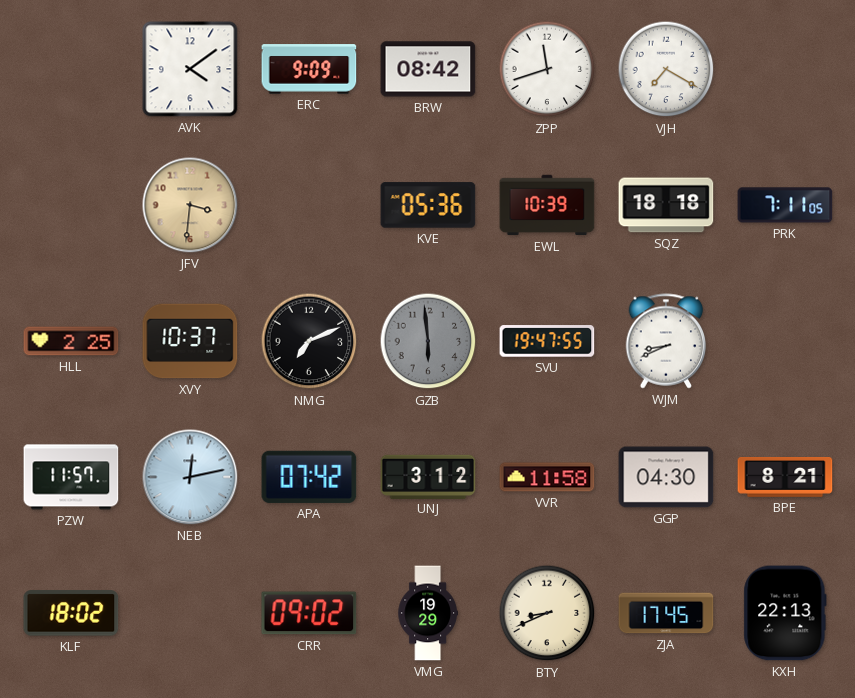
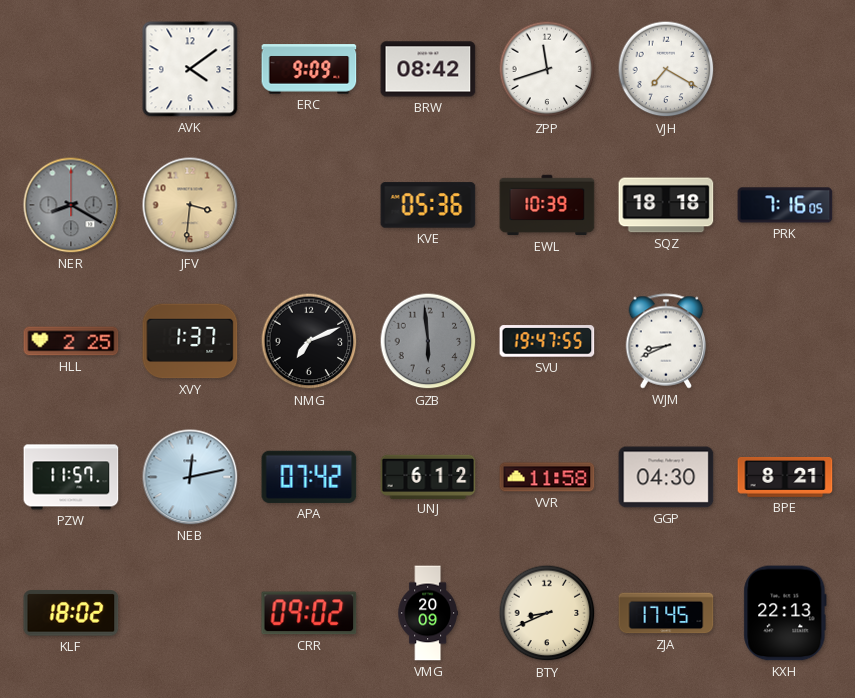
NER: none -> 8:20
PRK: 7:11 -> 7:16
XVY: 10:37 -> 1:37
UNJ: 3:12 -> 6:12
VMG: 19:29 -> 20:09
